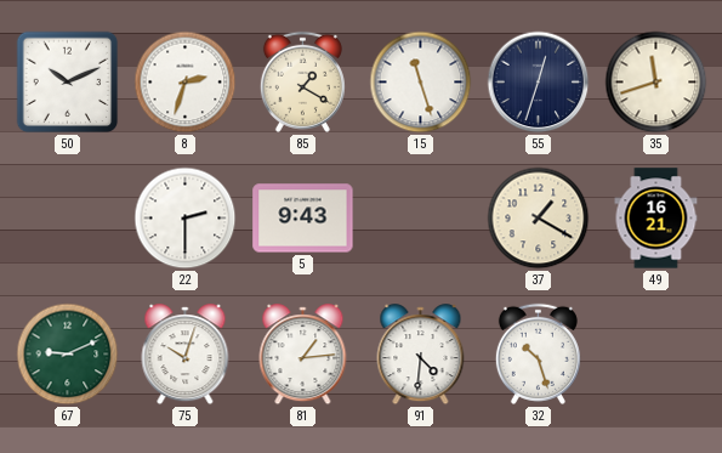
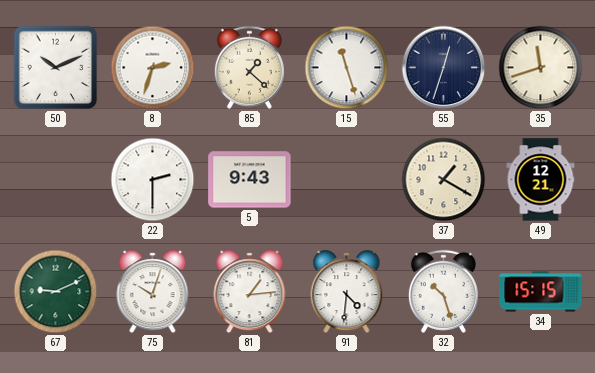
85: 1:20 -> 1:22
49: 16:21 -> 12:21
34: none -> 15:15
